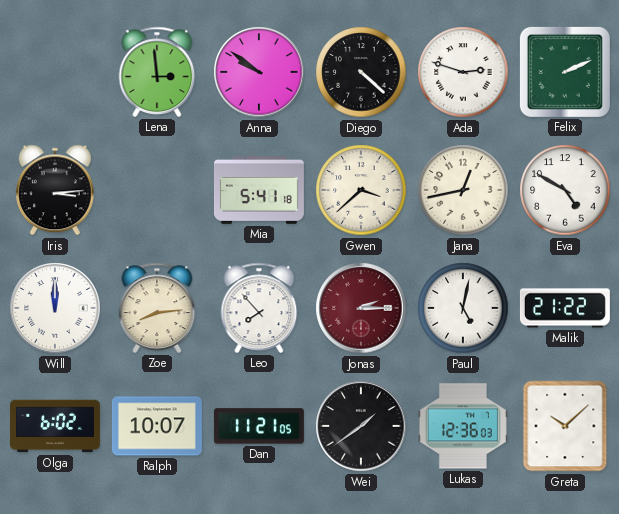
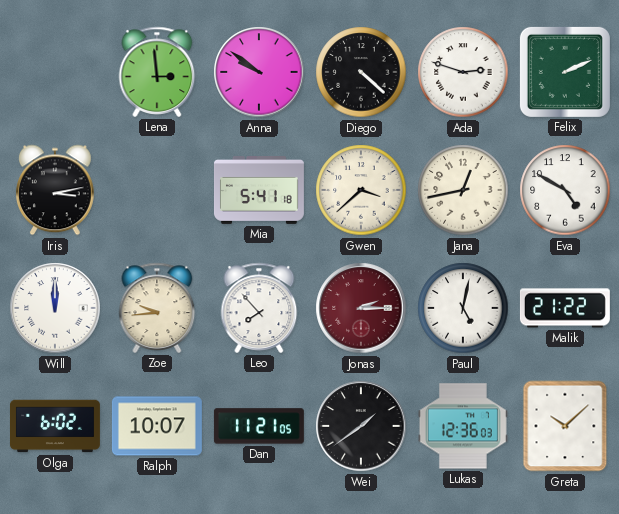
Iris: 3:14 -> 3:13
Zoe: 8:14 -> 9:44
